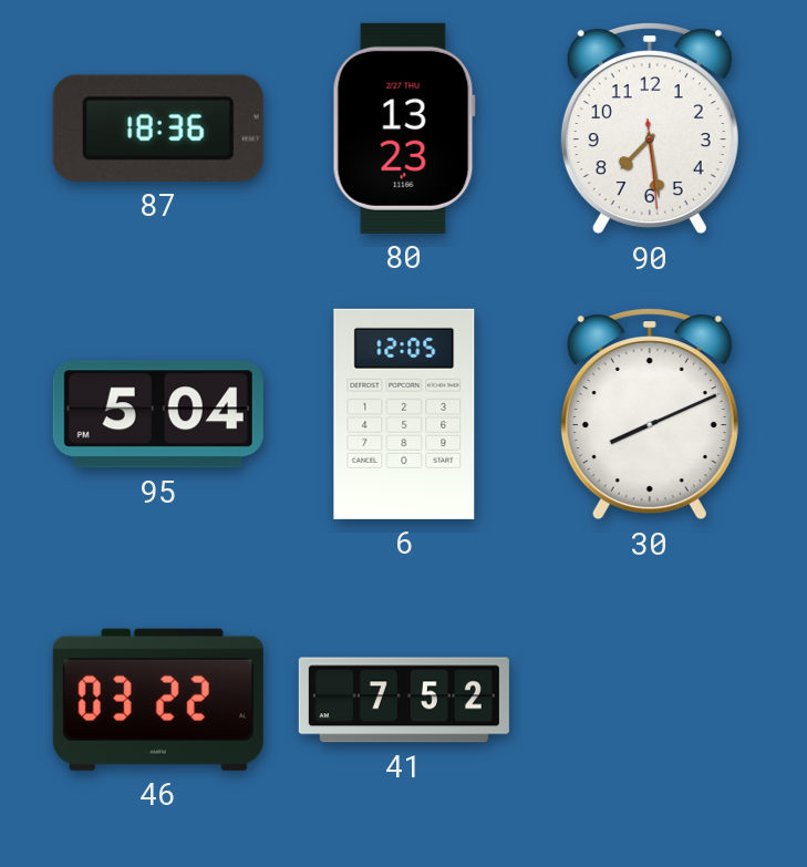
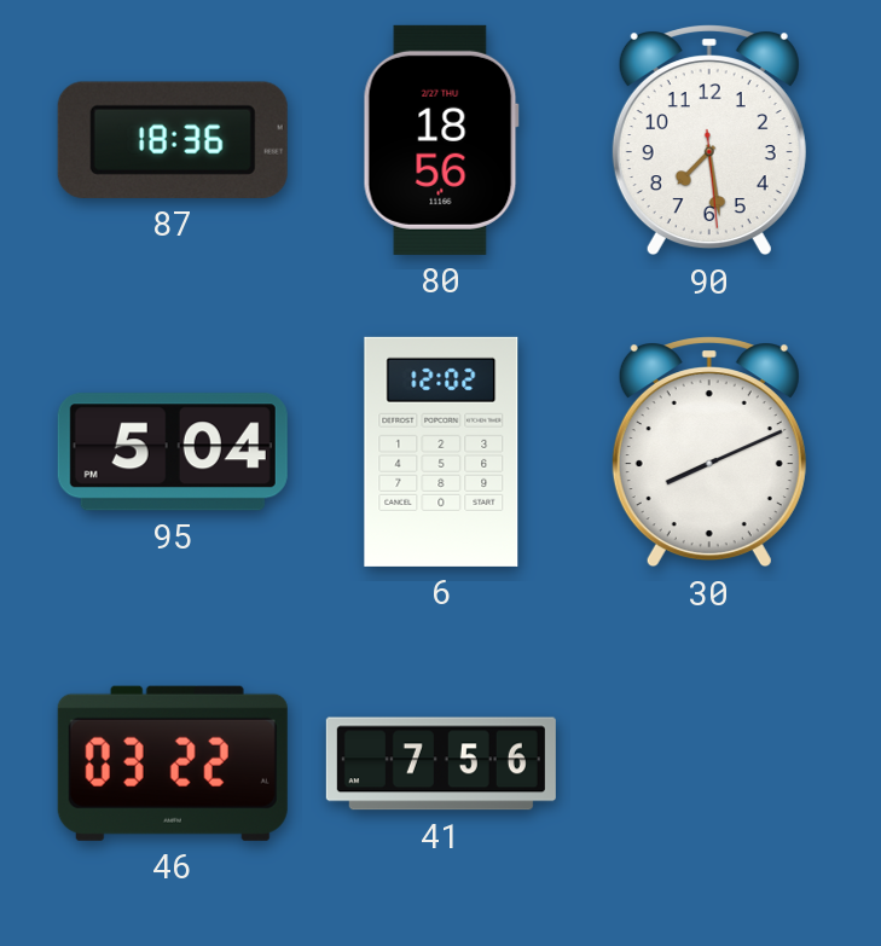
80: 13:23 -> 18:56
6: 12:05 -> 12:02
41: 7:52 -> 7:56
